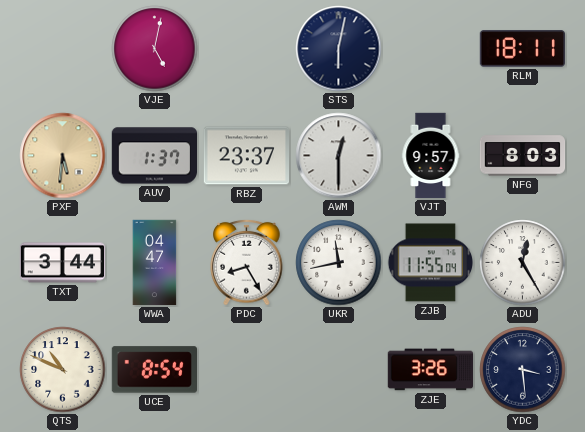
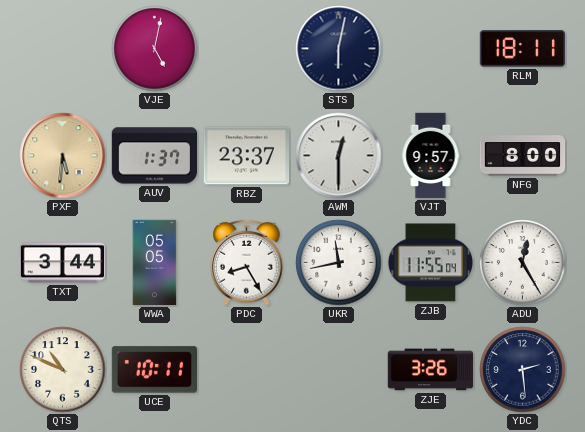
NFG: 8:03 -> 8:00
WWA: 04:47 -> 05:05
UCE: 8:54 -> 10:11
YDC: 3:29 -> 2:29
